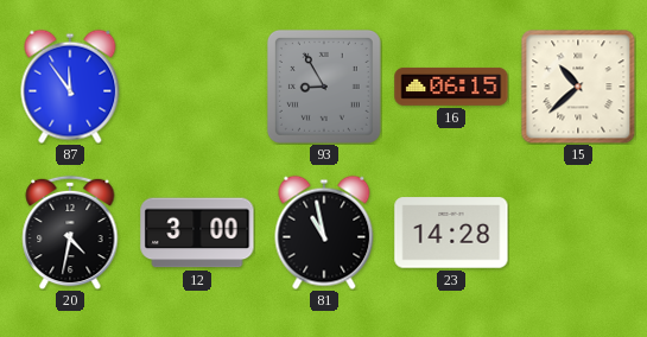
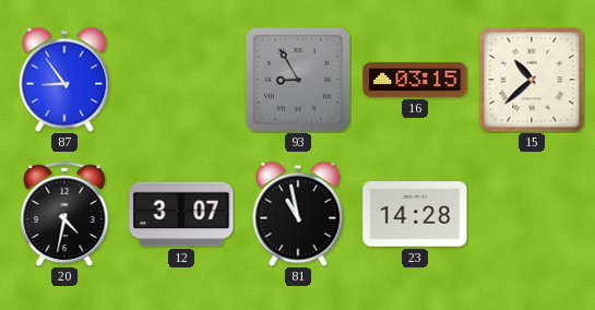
87: 11:54 -> 8:54
16: 06:15 -> 03:15
12: 3:00 -> 3:07
